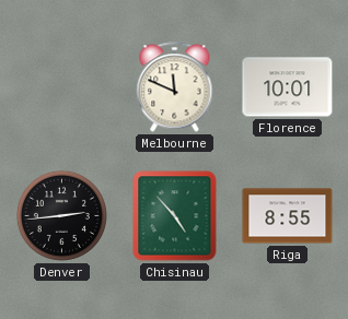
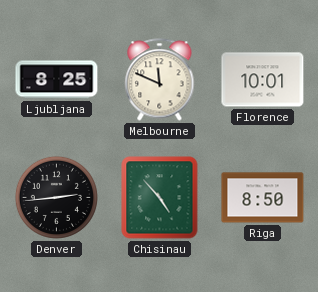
Ljubljana: none -> 8:25
Riga: 8:55 -> 8:50
